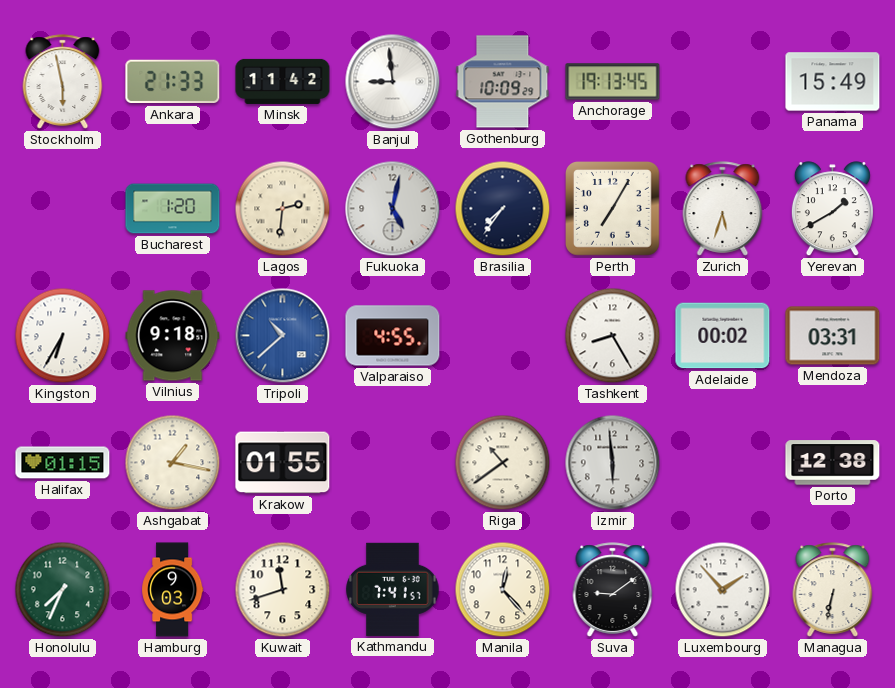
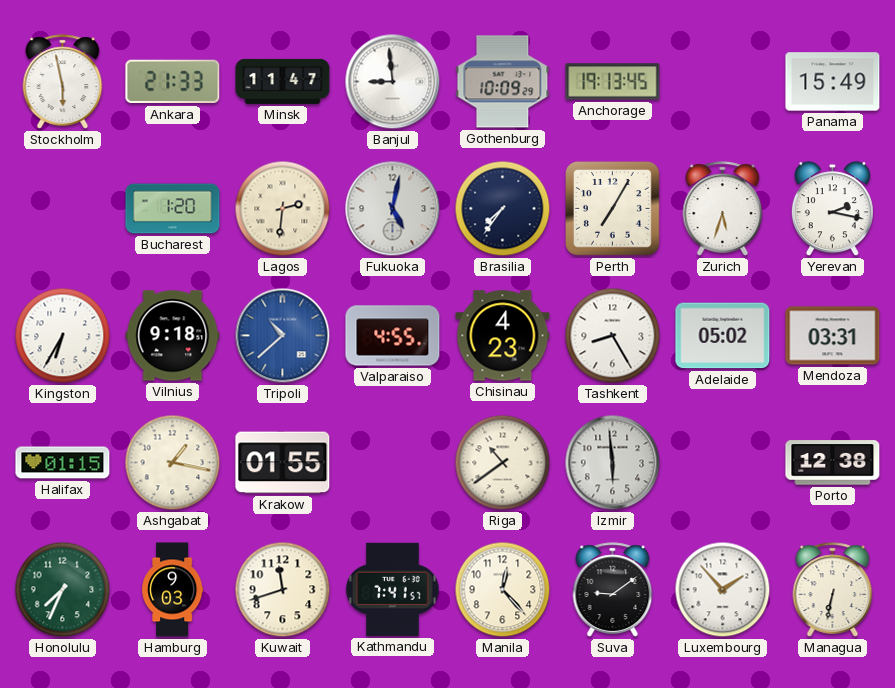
Minsk: 11:42 -> 11:47
Yerevan: 1:40 -> 2:17
Chisinau: none -> 4:23
Adelaide: 00:02 -> 05:02
